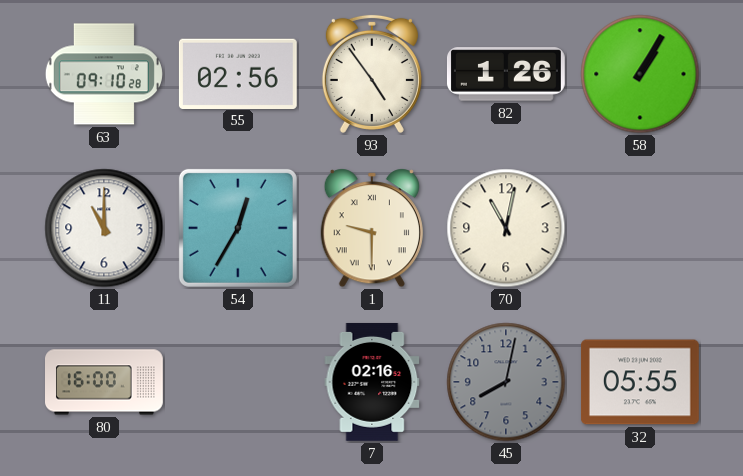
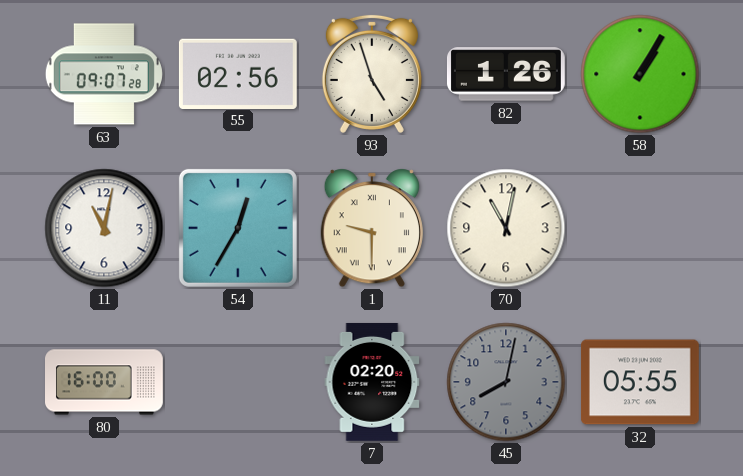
63: 09:10 -> 09:07
93: 4:54 -> 4:57
11: 11:00 -> 11:02
7: 02:16 -> 02:20
